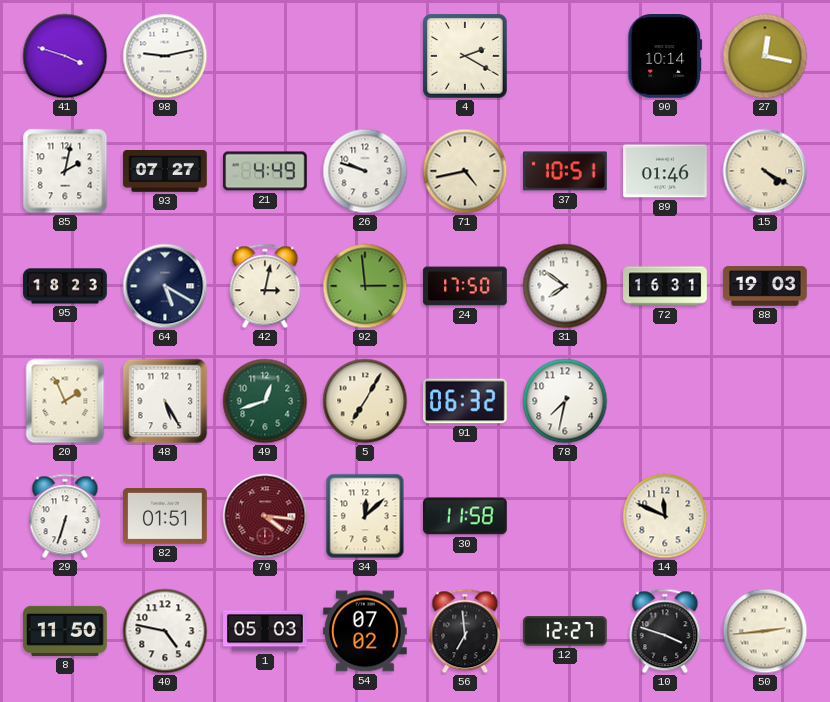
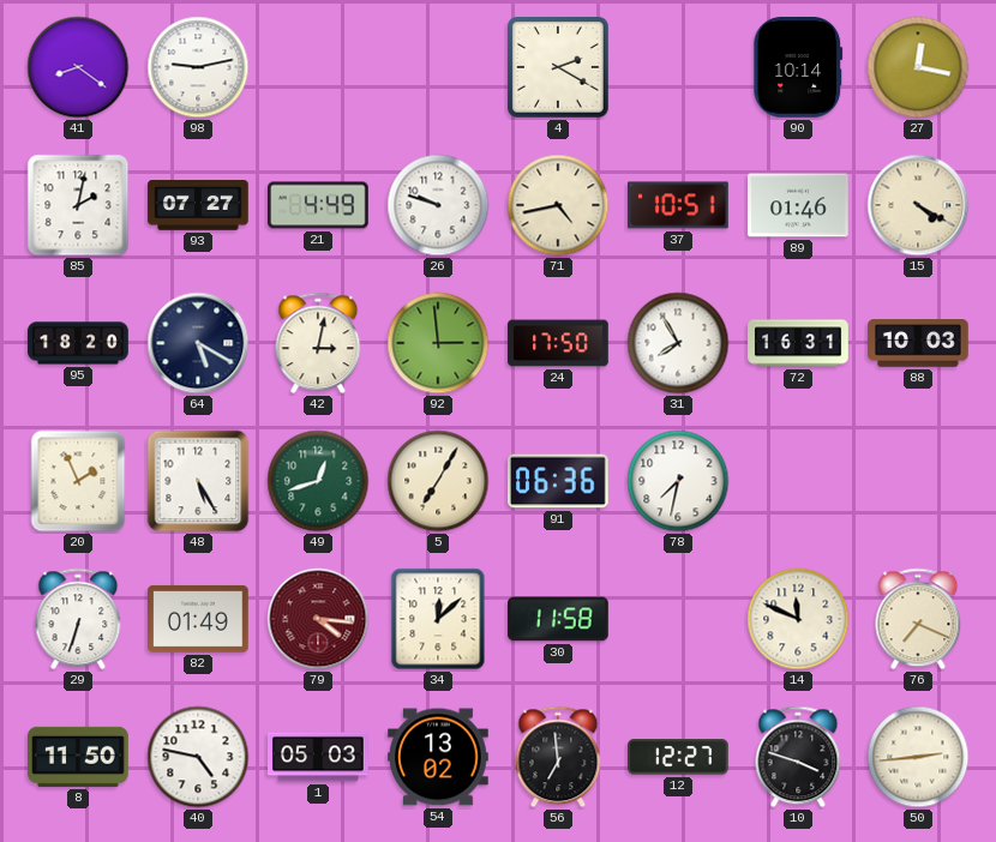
41: 3:48 -> 8:21
95: 18:23 -> 18:20
31: 7:51 -> 7:55
88: 19:03 -> 10:03
91: 06:32 -> 06:36
82: 01:51 -> 01:49
76: none -> 7:19
54: 07:02 -> 13:02
